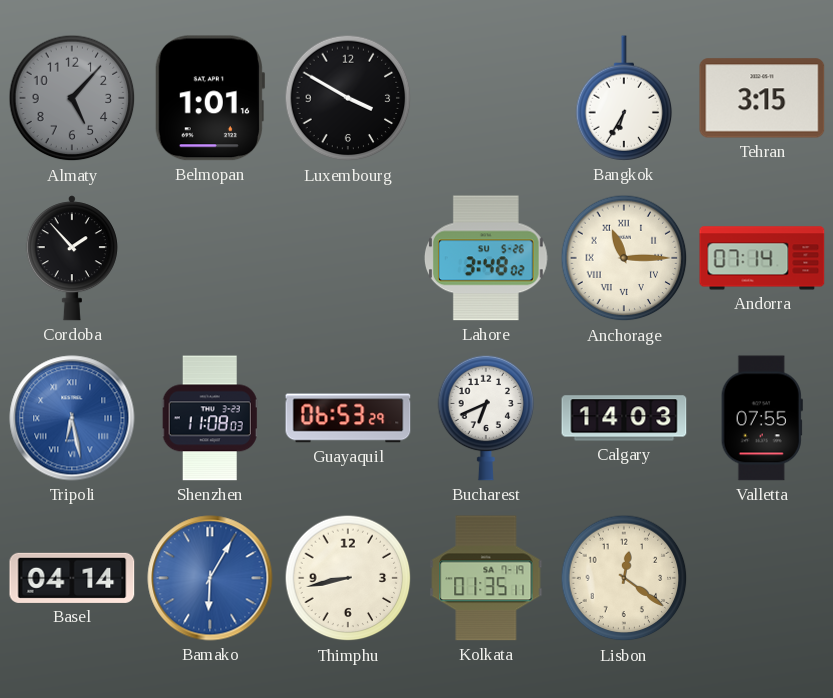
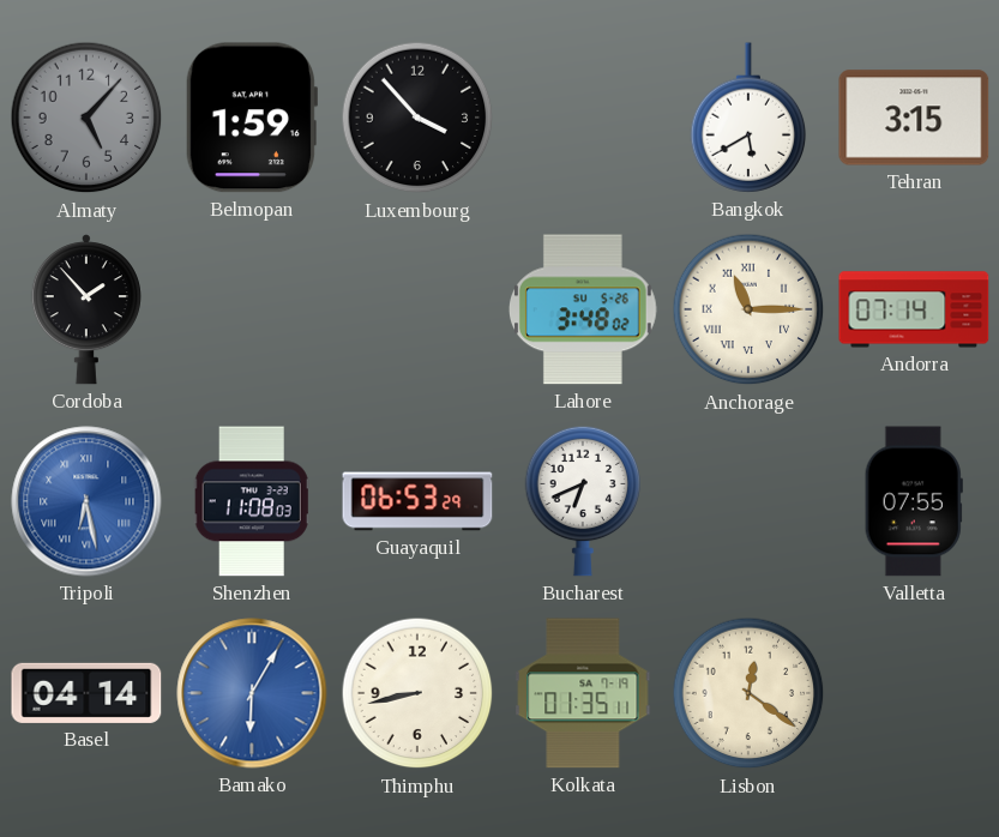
Belmopan: 1:01 -> 1:59
Luxembourg: 3:50 -> 3:53
Bangkok: 6:35 -> 5:40
Calgary: 14:03 -> none
